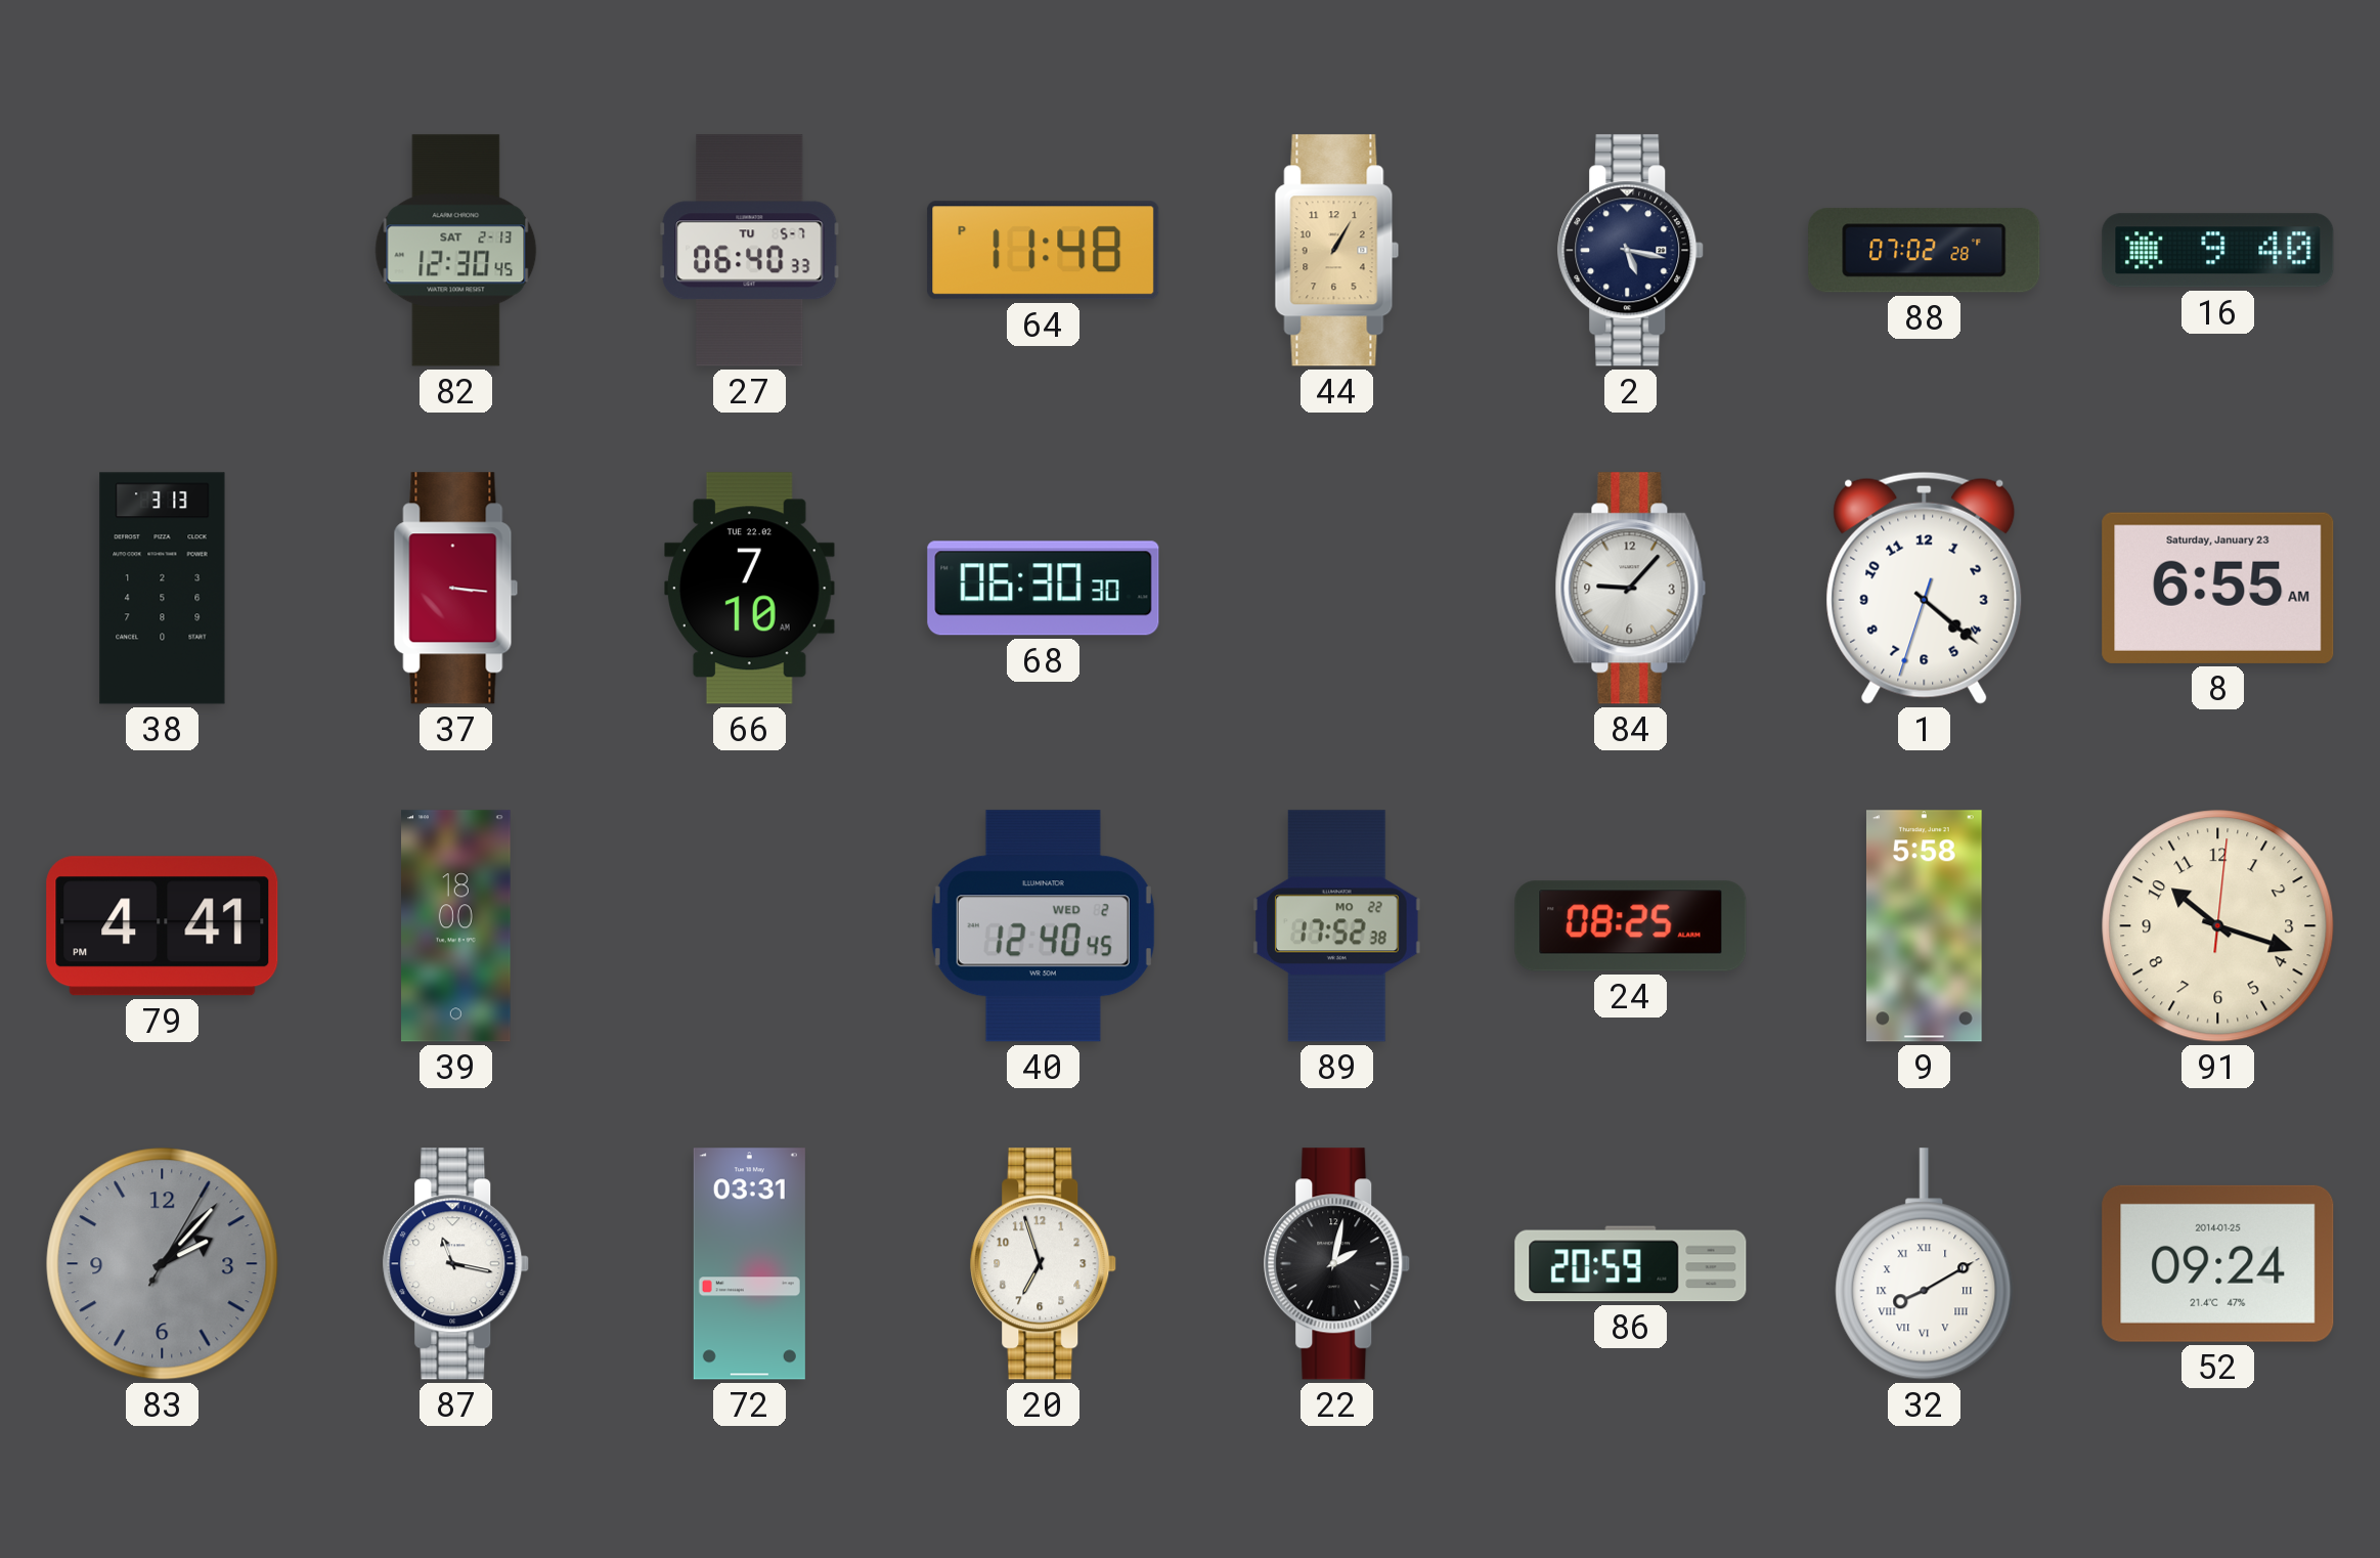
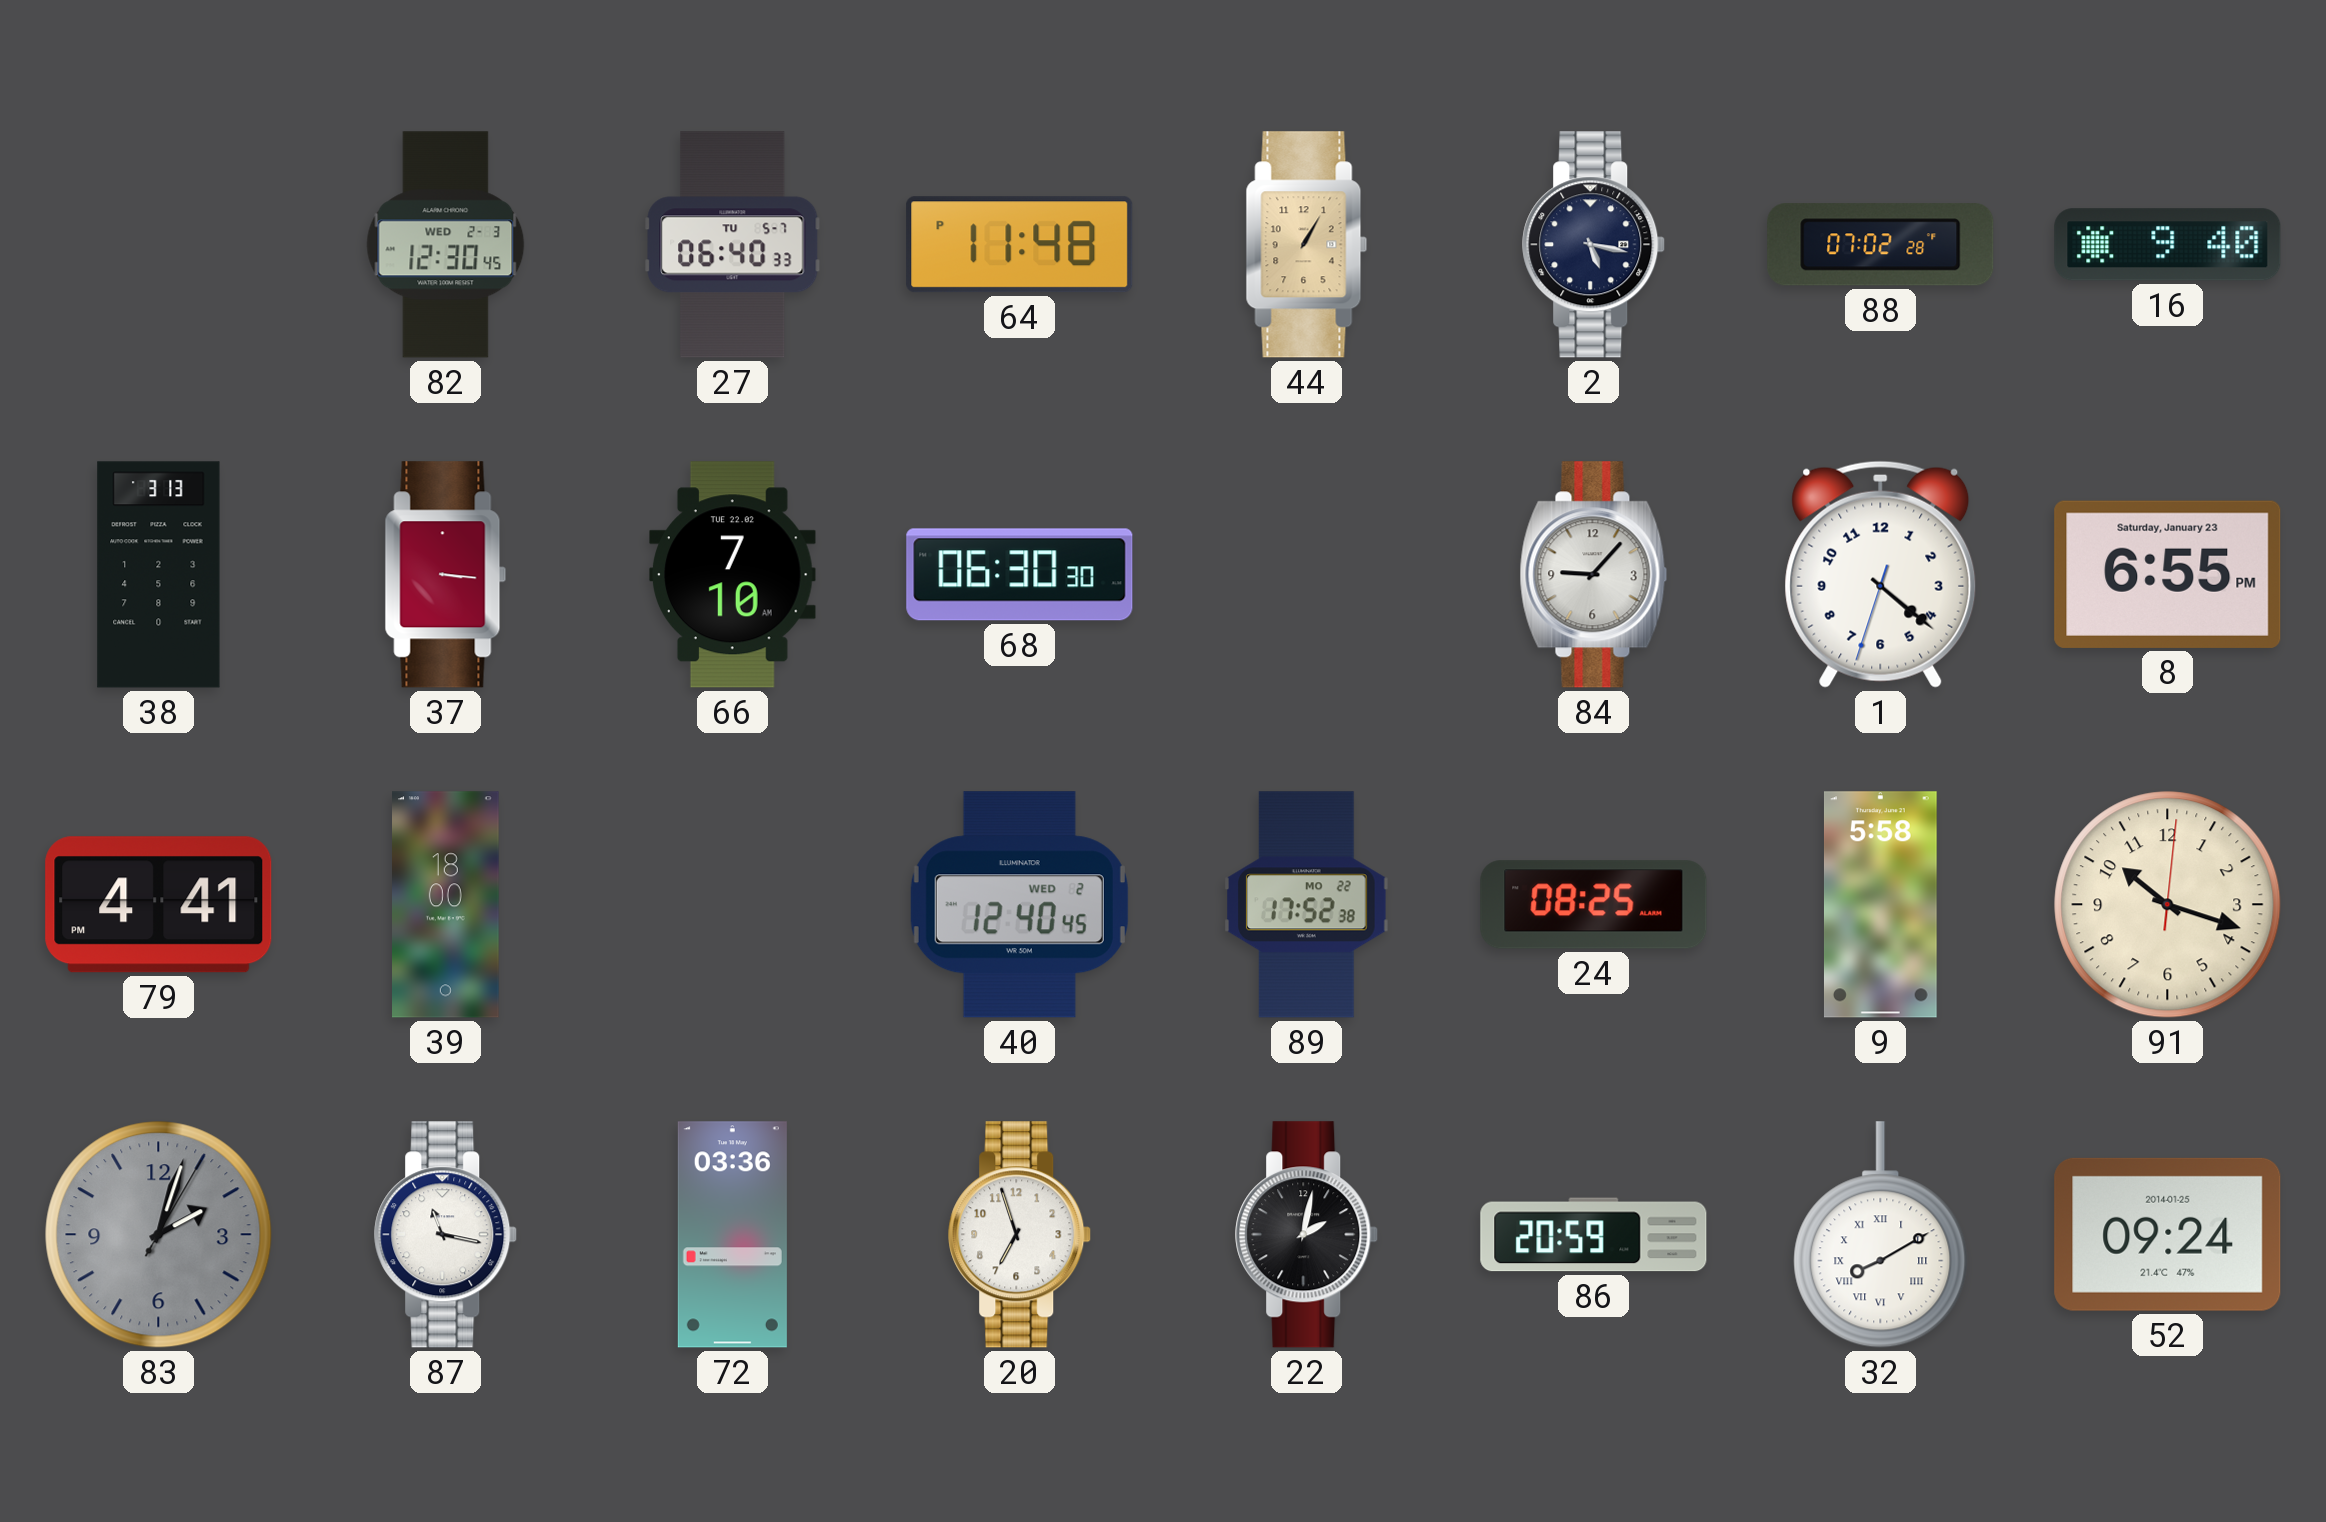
82 date: SAT 2-13 -> WED 2-3
8: 6:55 AM -> 6:55 PM
83: 2:07 -> 2:03
72: 03:31 -> 03:36
